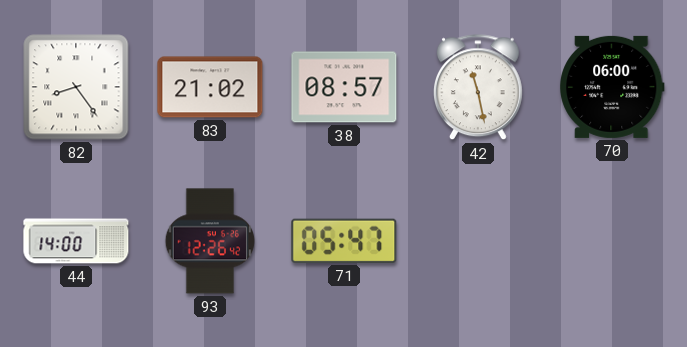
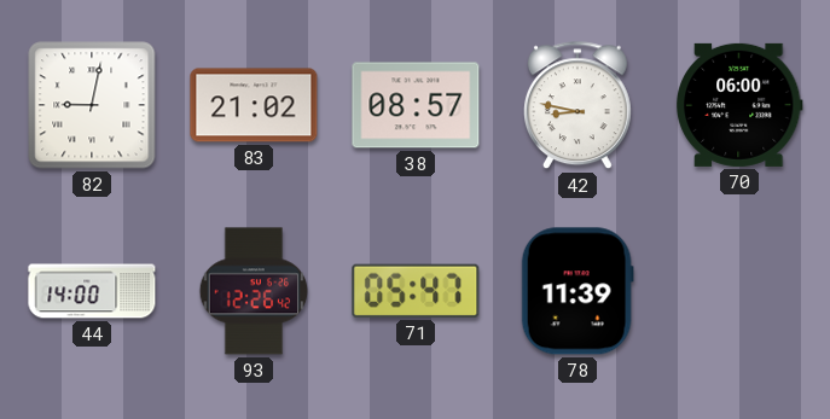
82: 8:24 -> 9:02
42: 11:28 -> 8:47
78: none -> 11:39
